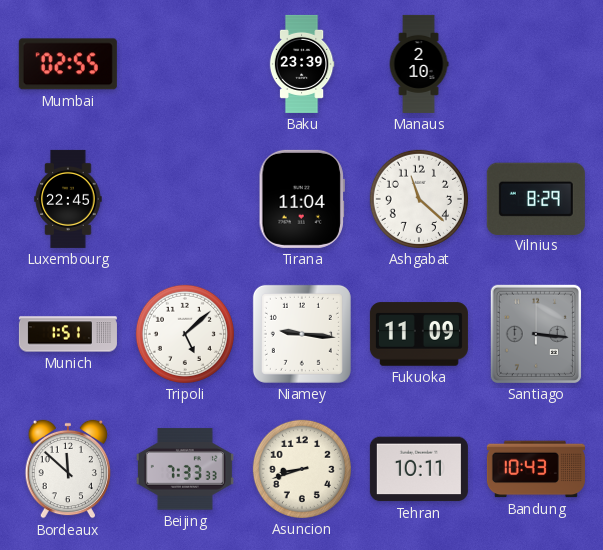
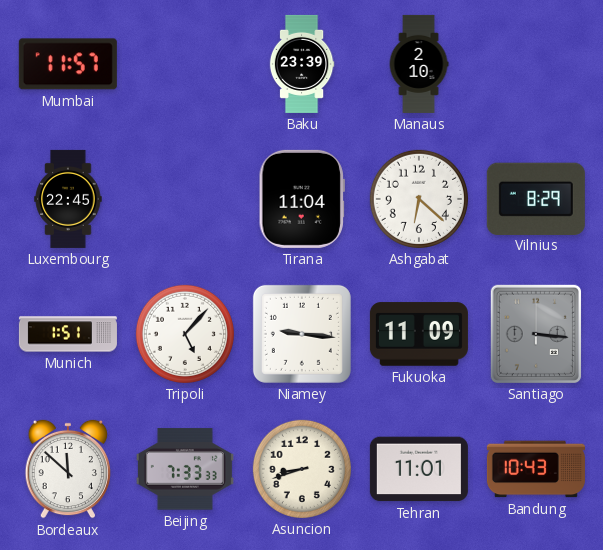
Mumbai: 02:55 -> 11:57
Ashgabat: 11:22 -> 6:22
Tripoli: 5:08 -> 5:07
Tehran: 10:11 -> 11:01
